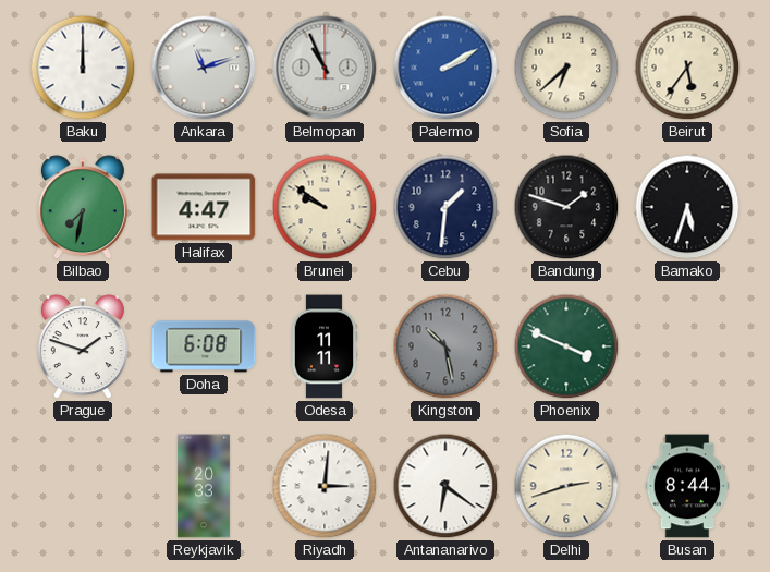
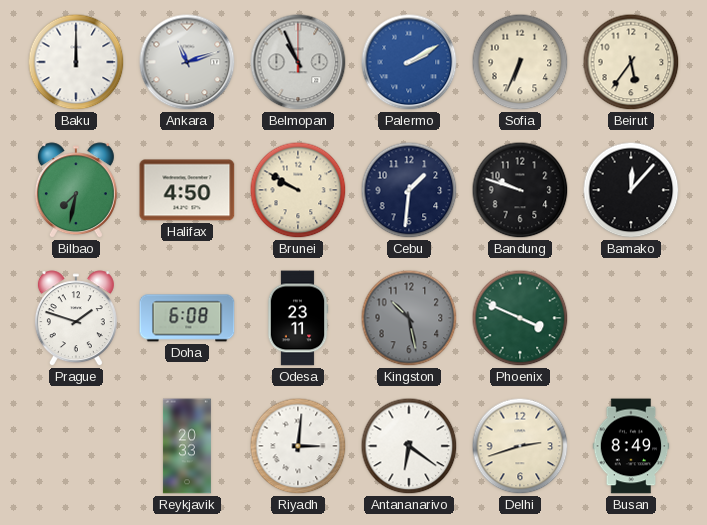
Sofia: 6:38 -> 6:34
Halifax: 4:47 -> 4:50
Brunei: 9:51 -> 9:50
Bandung: 1:48 -> 9:48
Bamako: 5:33 -> 12:07
Odesa: 11:11 -> 23:11
Busan: 8:44 -> 8:49
